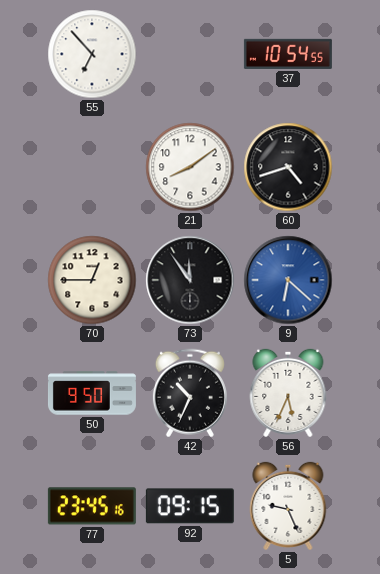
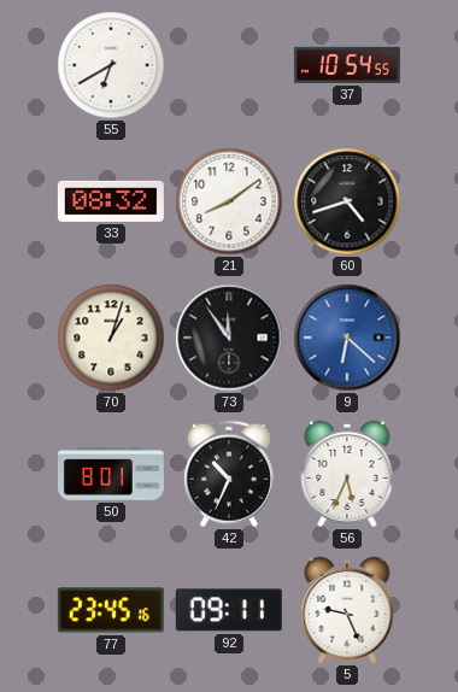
55: 6:53 -> 6:40
33: none -> 08:32
70: 12:45 -> 1:03
50: 9:50 -> 8:01
92: 09:15 -> 09:11
